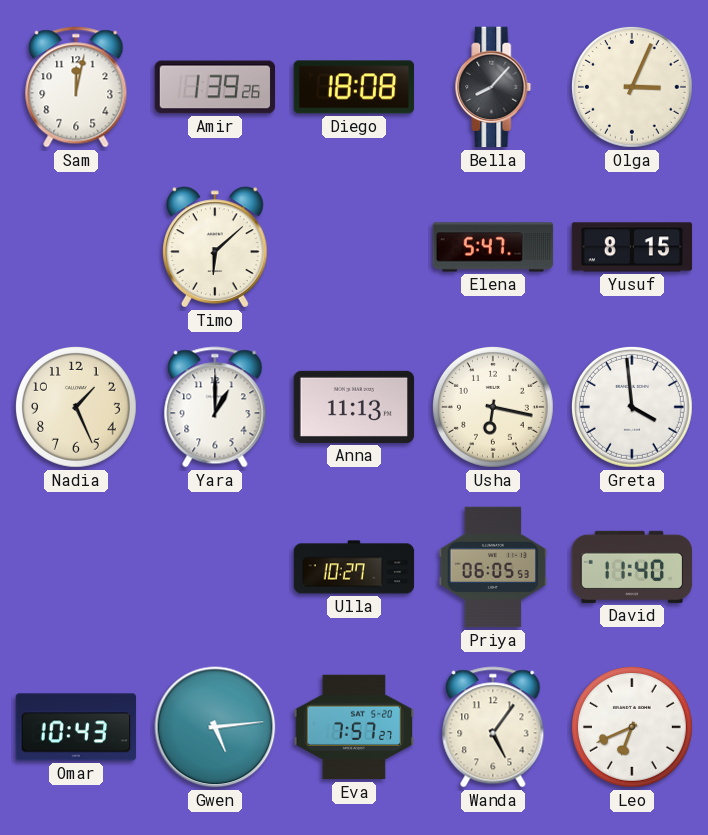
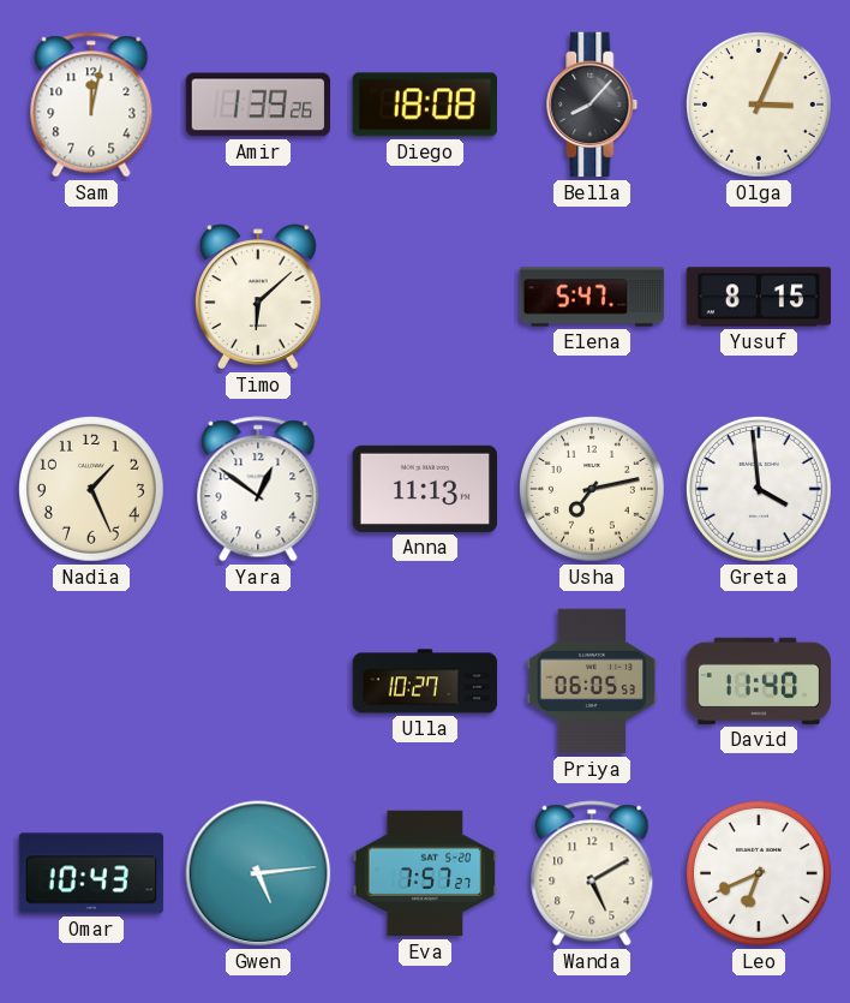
Yara: 1:00 -> 12:51
Usha: 6:17 -> 7:13
Wanda: 5:06 -> 5:10
